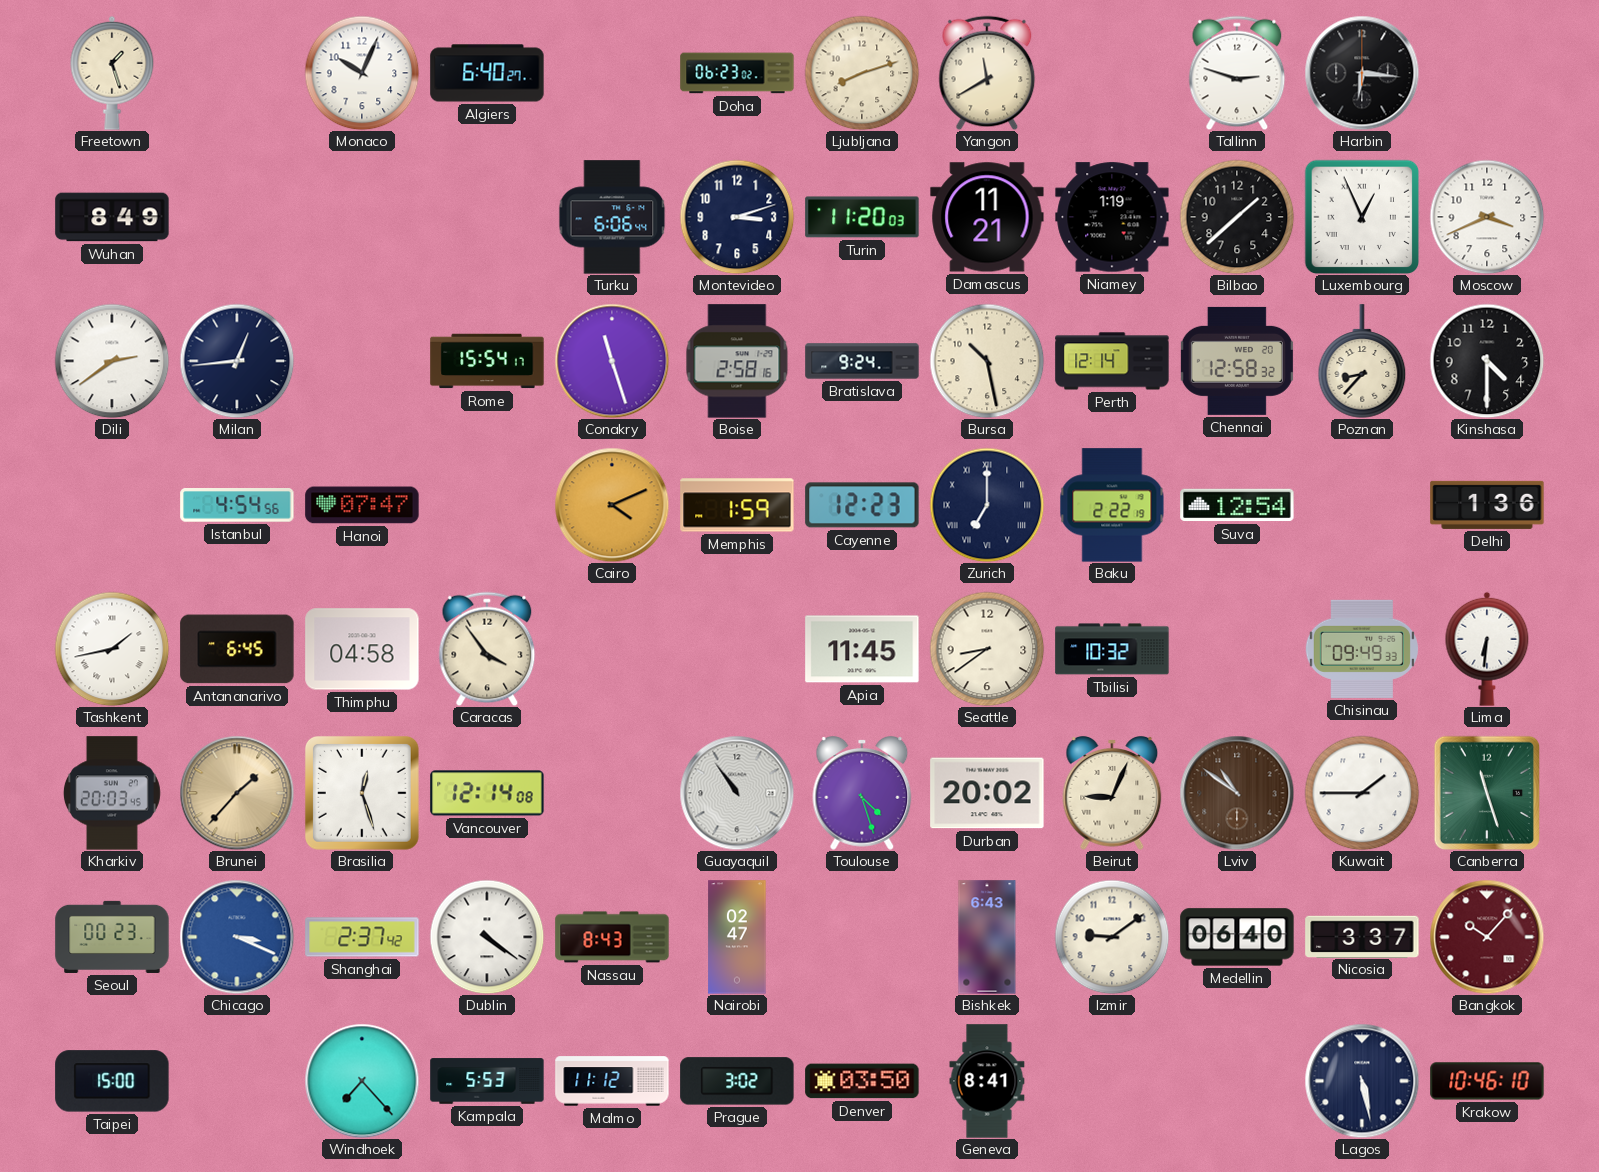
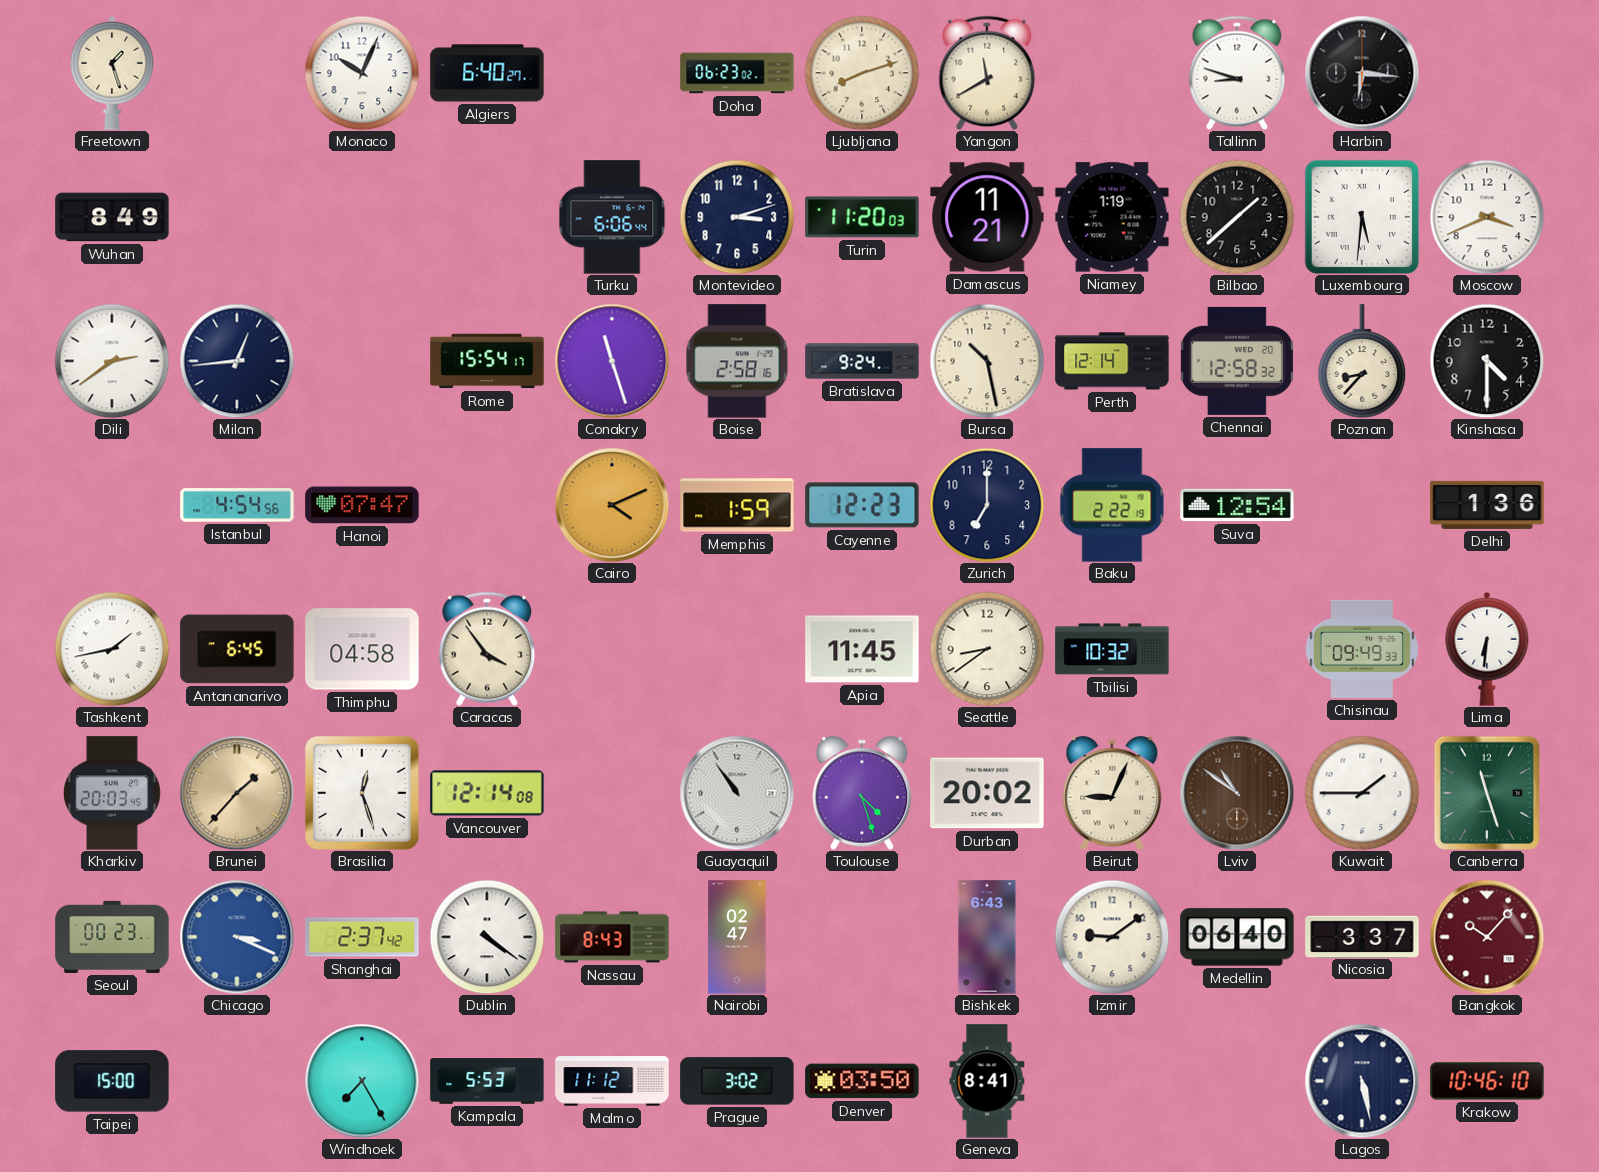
Tallinn: 2:48 -> 8:48
Luxembourg: 12:56 -> 5:31
Zurich numerals: Roman -> Arabic
Windhoek: 7:23 -> 7:25
